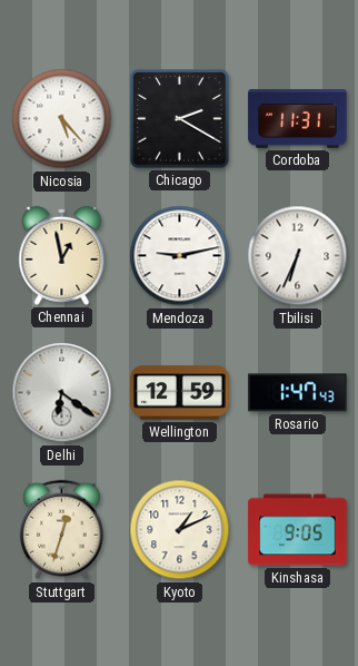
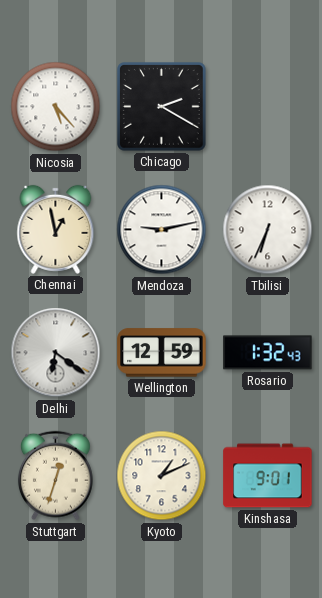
Cordoba: 11:31 -> none
Rosario: 1:47 -> 1:32
Kinshasa: 9:05 -> 9:01
